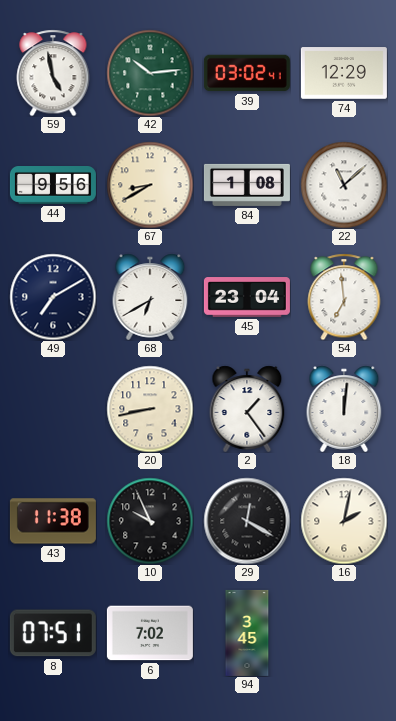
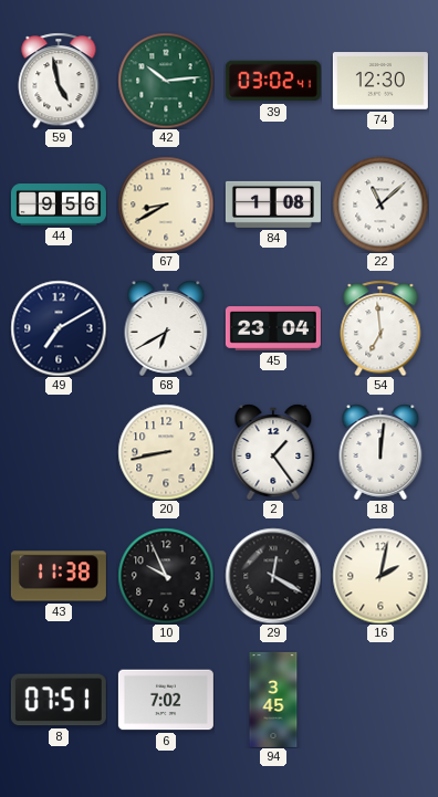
74: 12:29 -> 12:30
